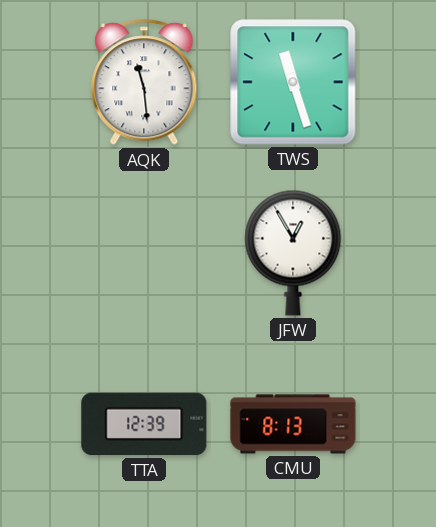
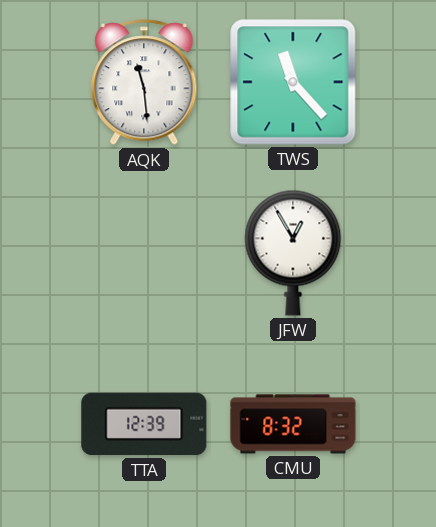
TWS: 11:27 -> 11:23
CMU: 8:13 -> 8:32
